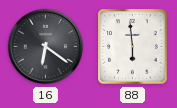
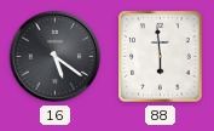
16: 6:21 -> 5:21
